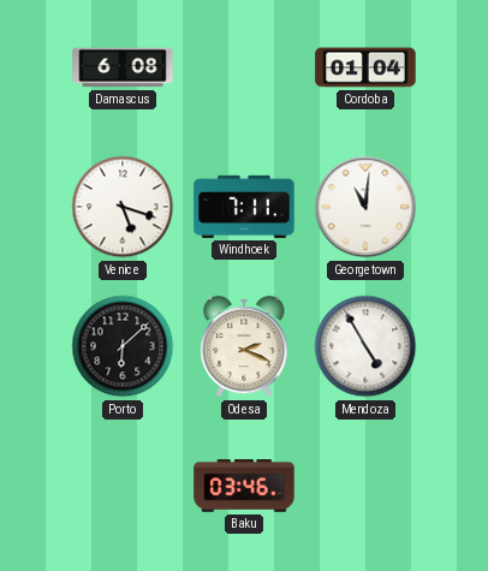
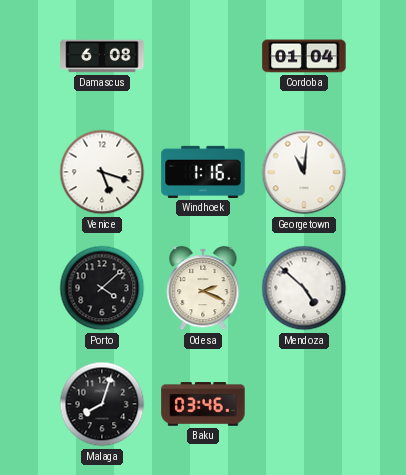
Windhoek: 7:11 -> 1:16
Porto: 6:08 -> 4:08
Mendoza: 4:55 -> 4:52
Malaga: none -> 8:03
